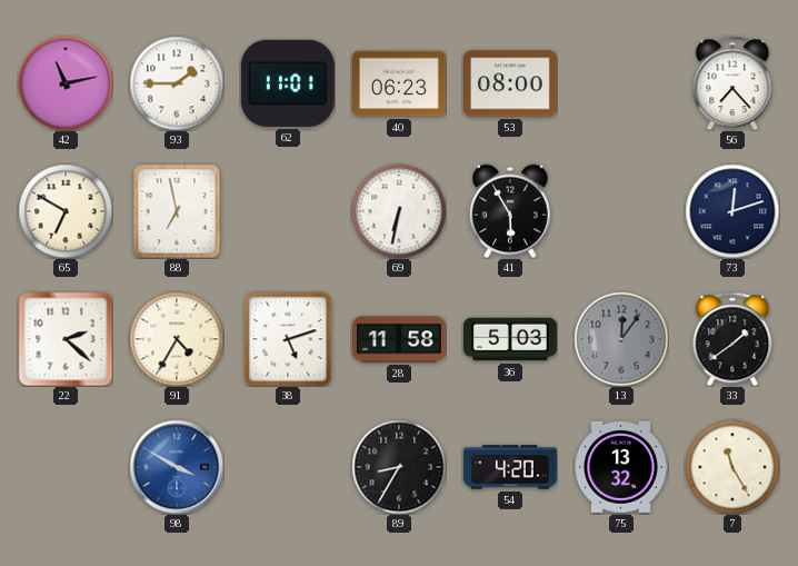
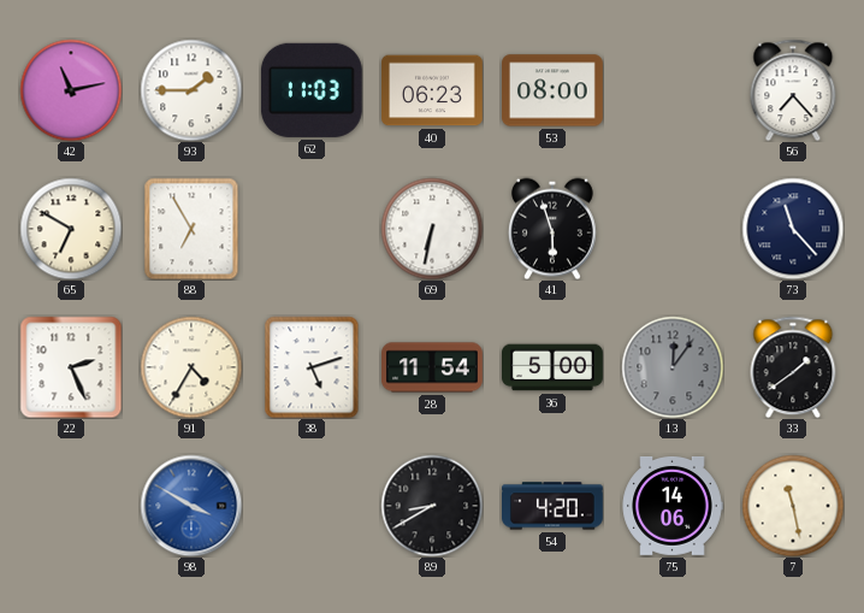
62: 11:01 -> 11:03
88: 6:58 -> 6:55
41: 5:55 -> 5:57
73: 12:12 -> 11:23
22: 2:22 -> 2:26
28: 11:58 -> 11:54
36: 5:03 -> 5:00
89: 8:35 -> 8:40
75: 13:32 -> 14:06
7: 11:25 -> 11:28
